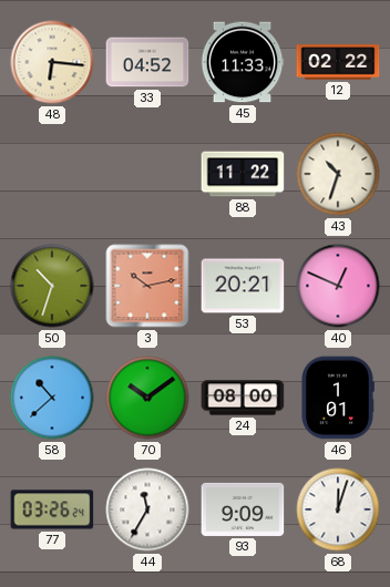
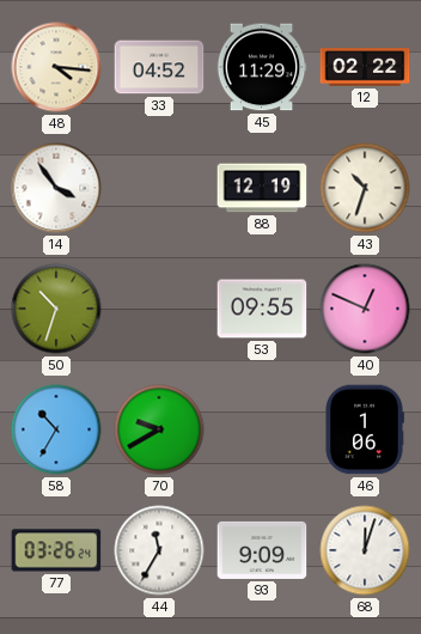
48: 6:16 -> 4:16
45: 11:33 -> 11:29
14: none -> 3:54
88: 11:22 -> 12:19
3: 10:13 -> none
53: 20:21 -> 09:55
58: 10:38 -> 10:35
70: 10:09 -> 9:40
24: 08:00 -> none
46: 1:01 -> 1:06
